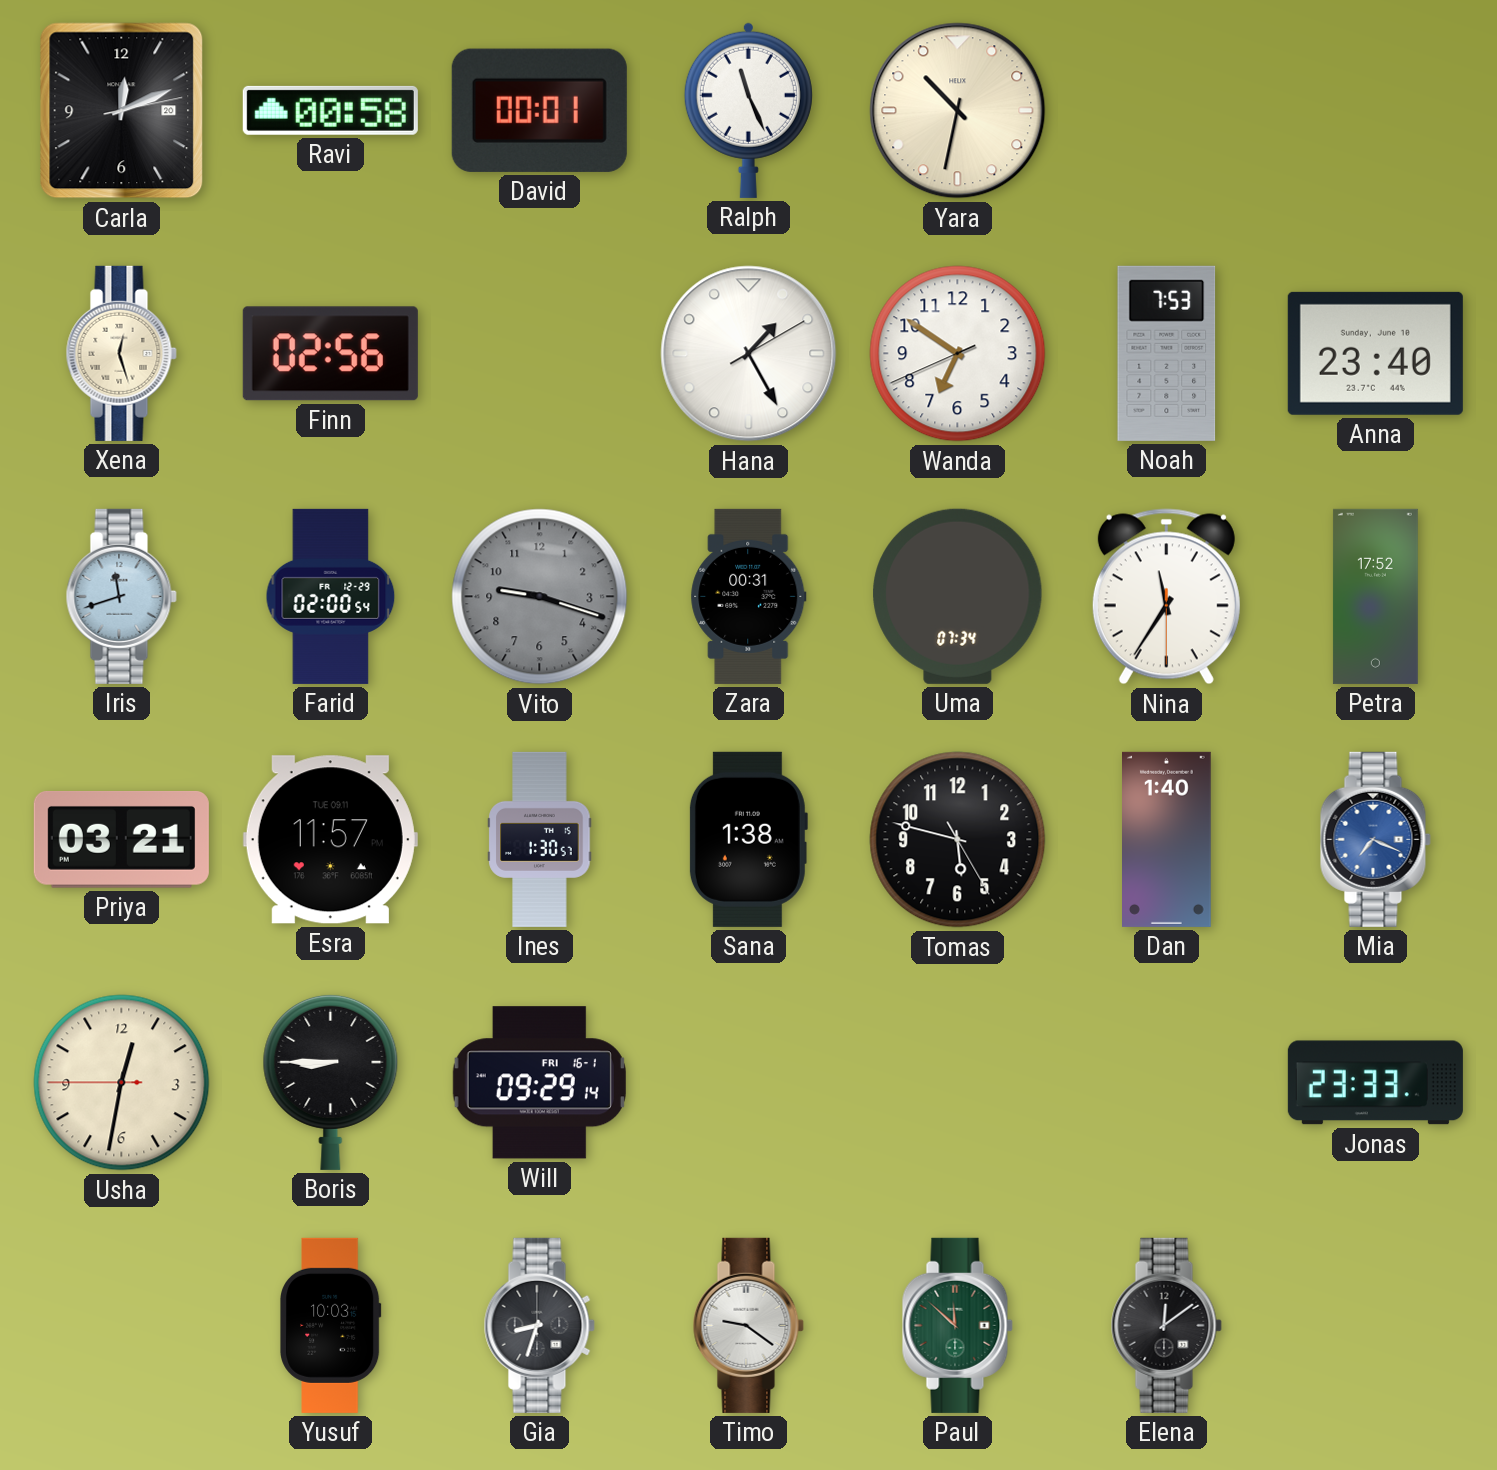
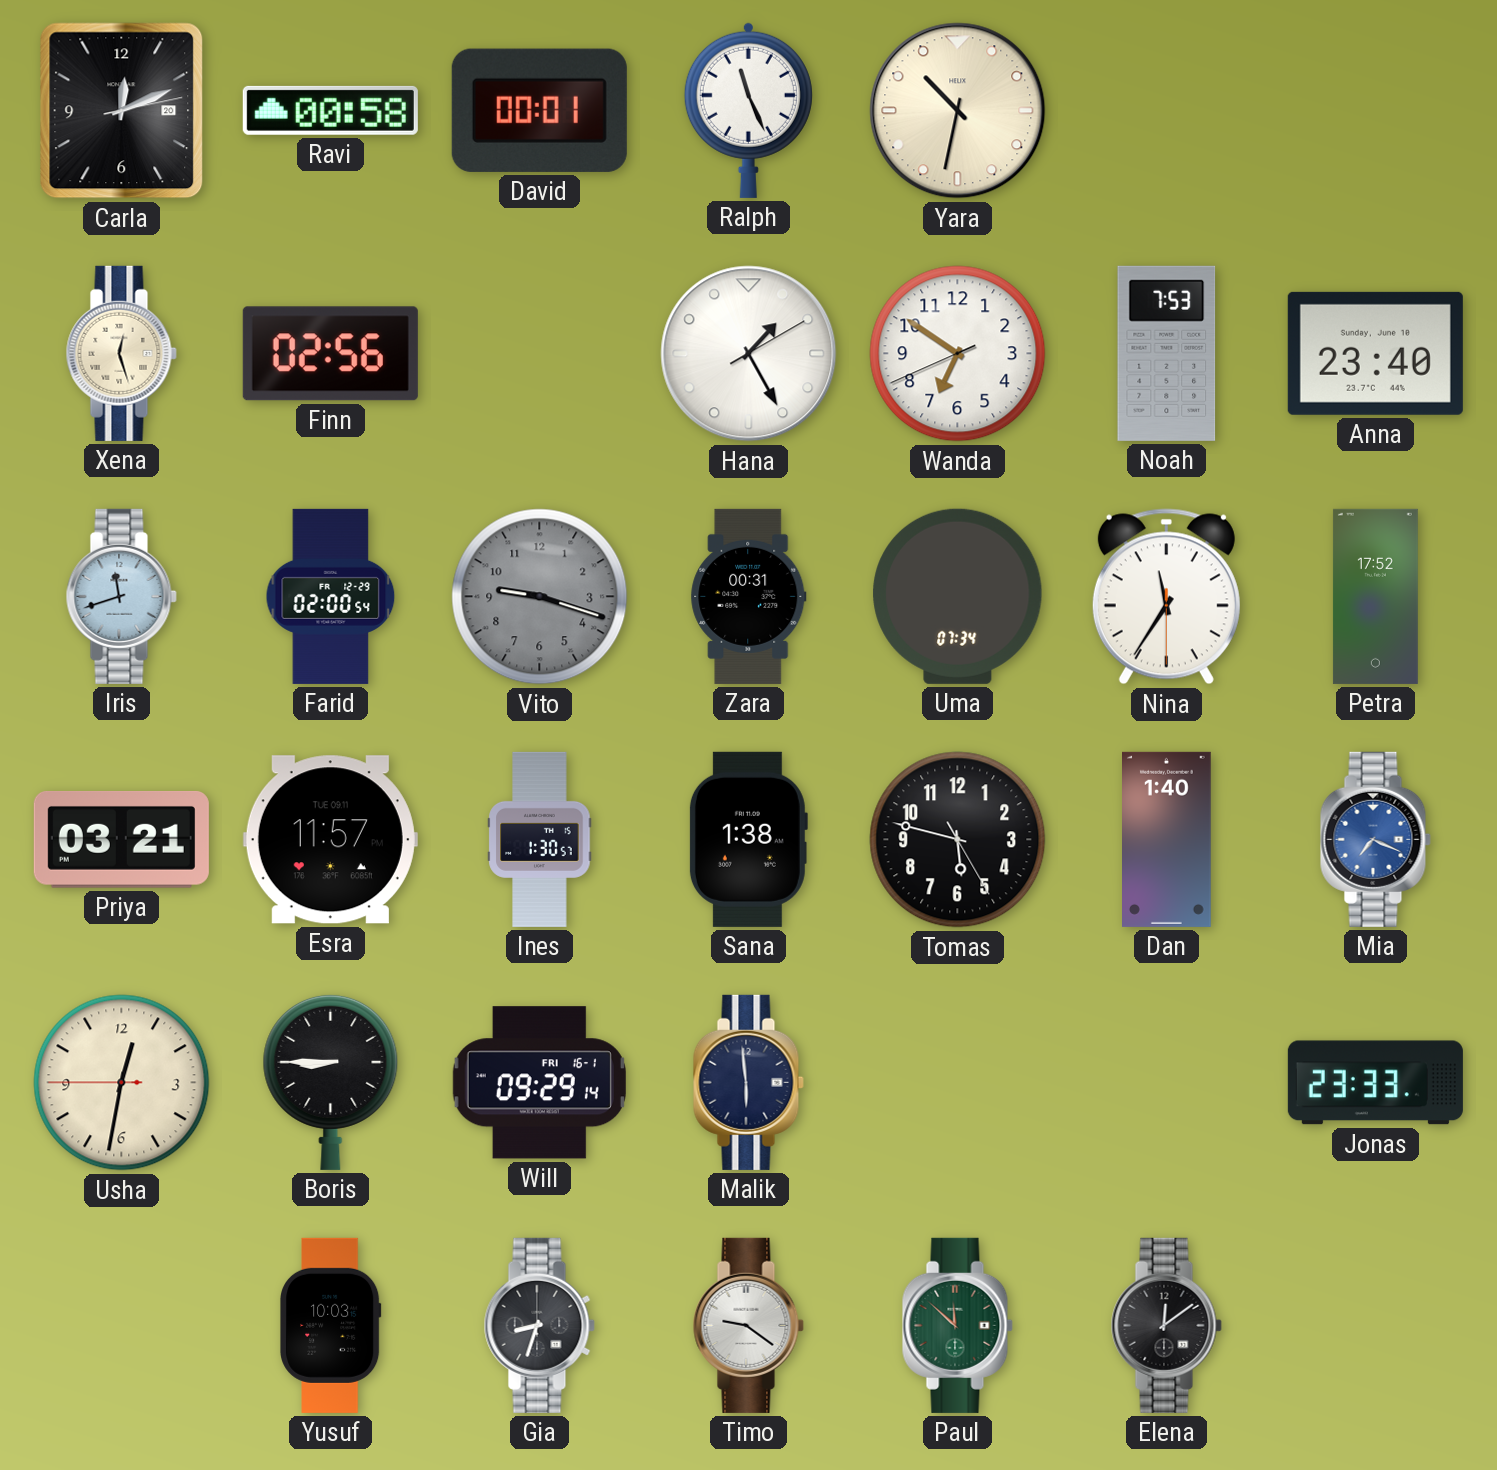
Malik: none -> 5:59
